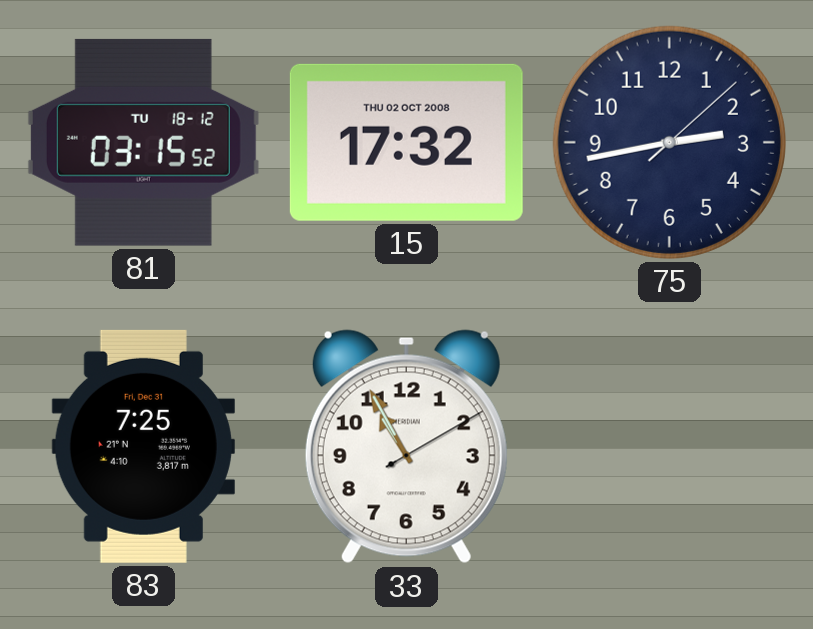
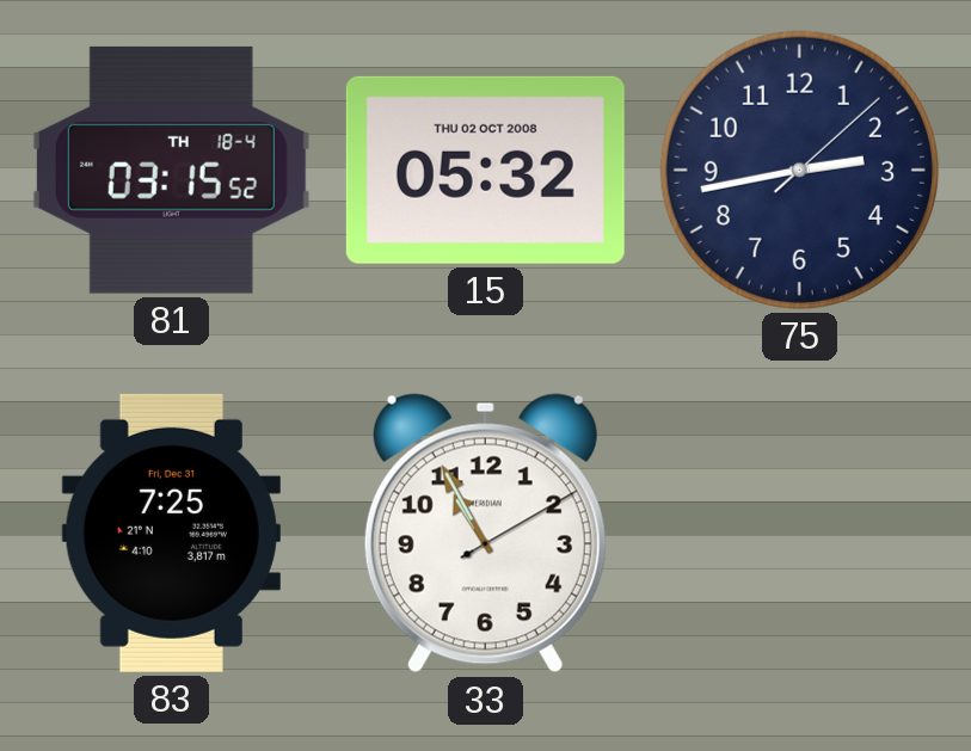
81 date: TU 18-12 -> TH 18-4
15: 17:32 -> 05:32
